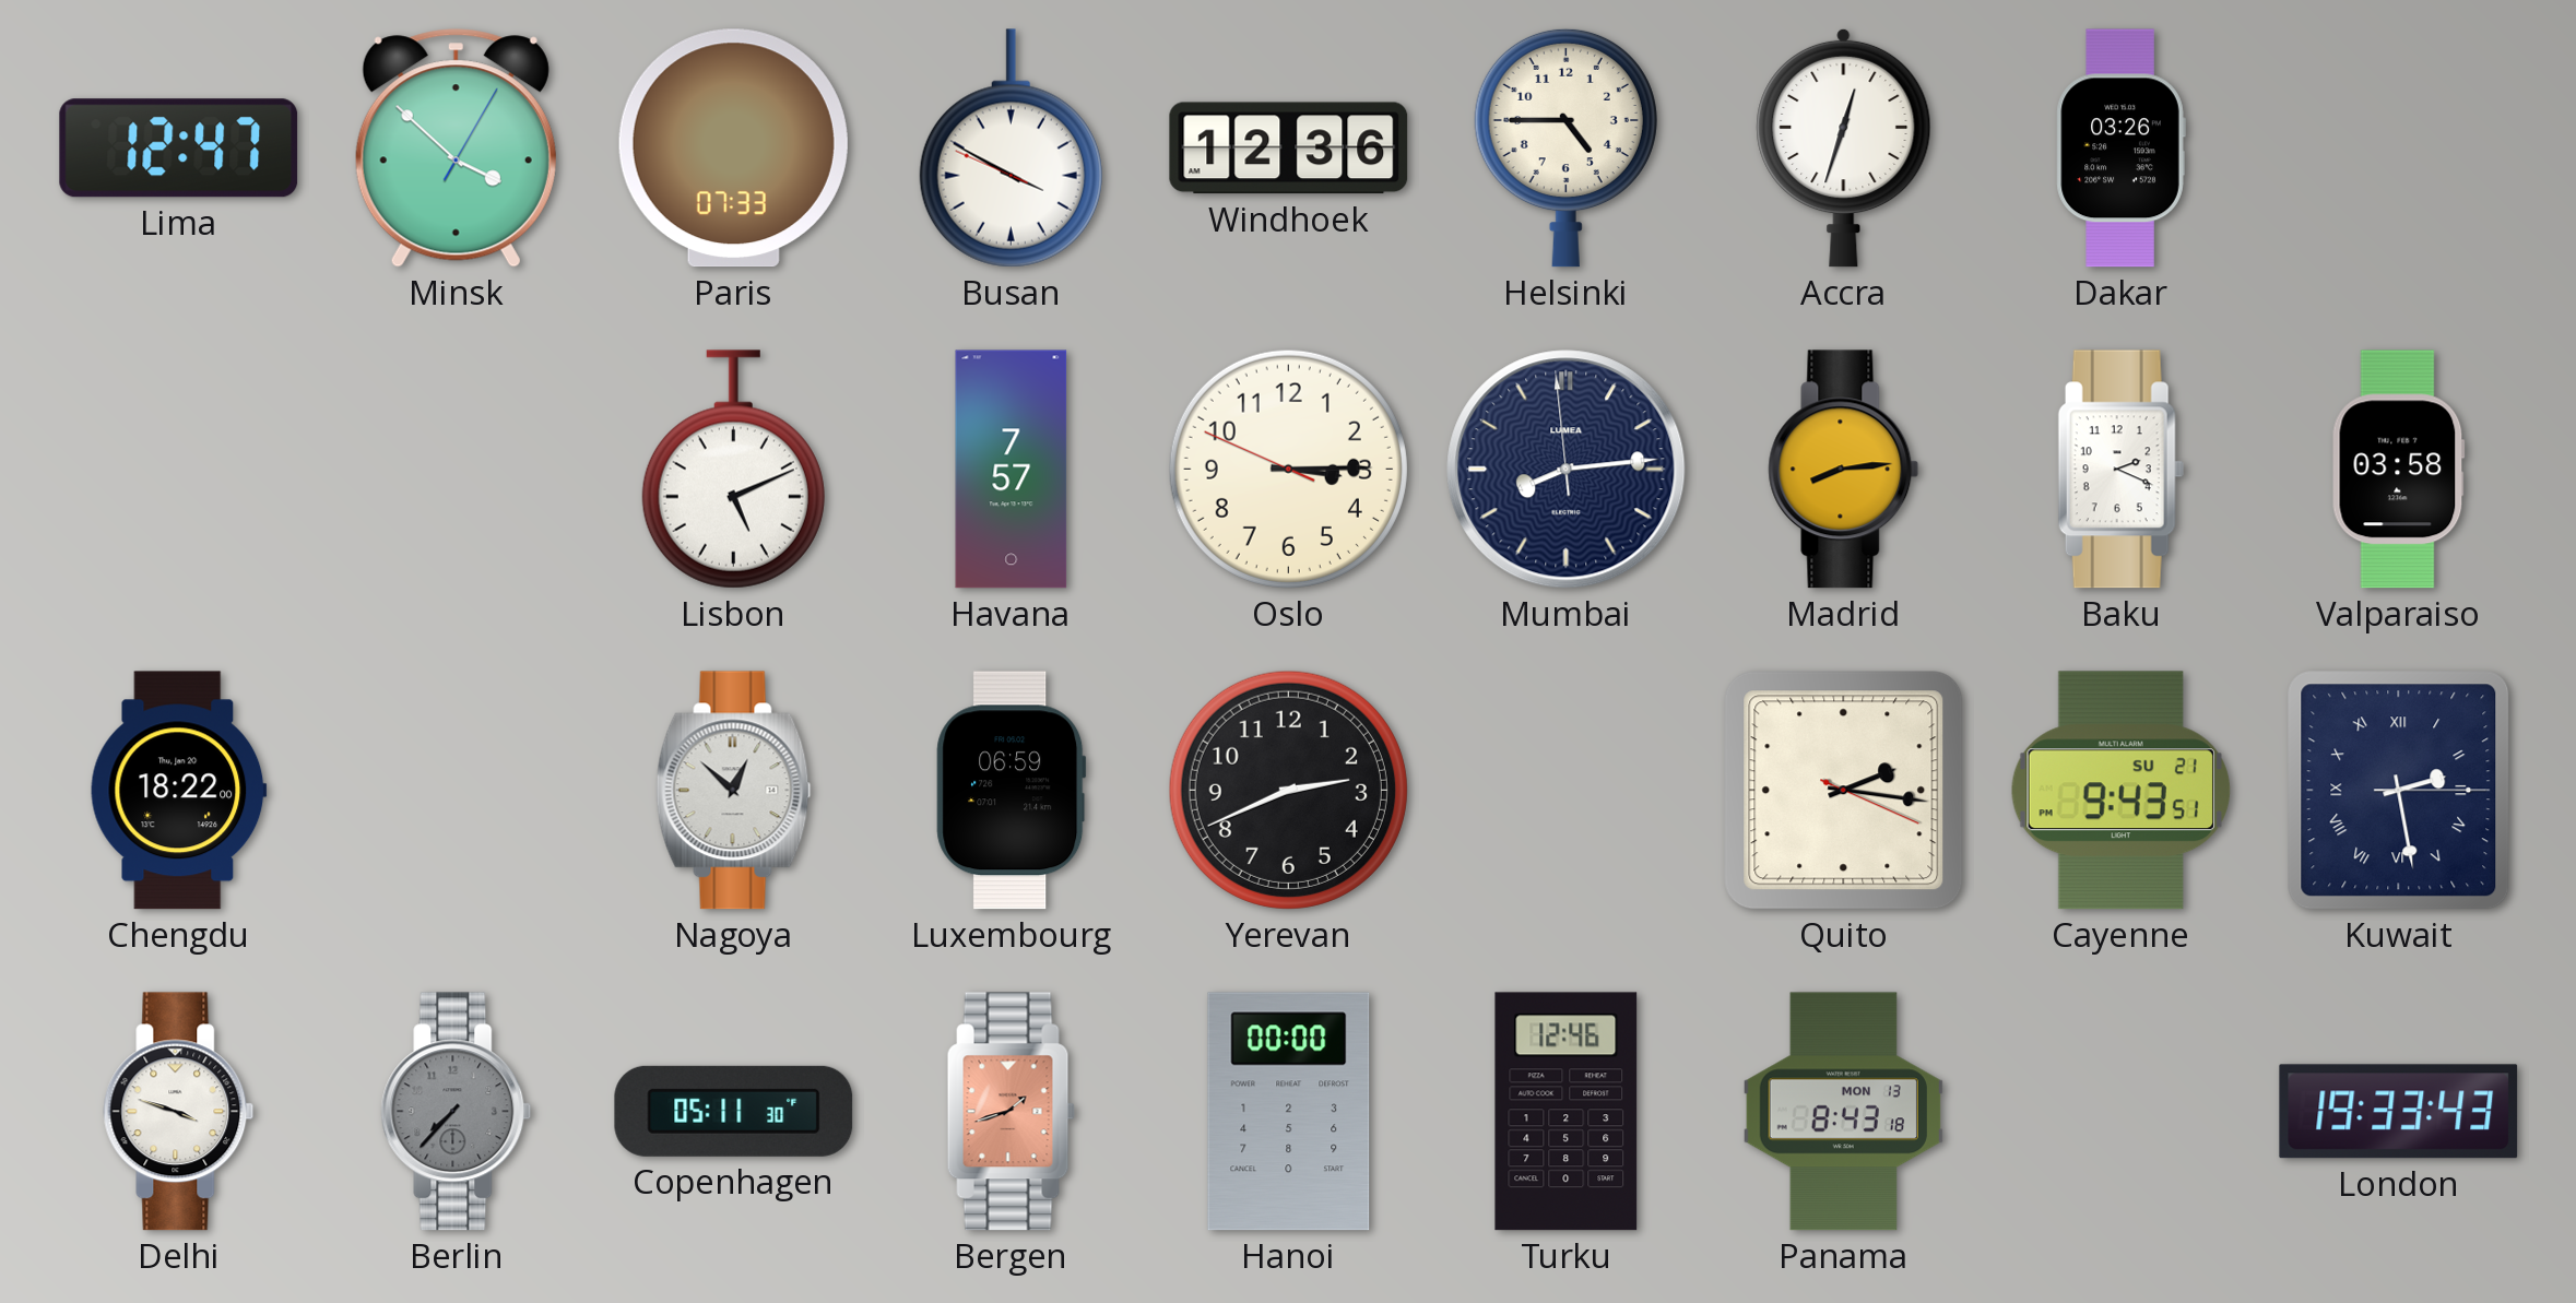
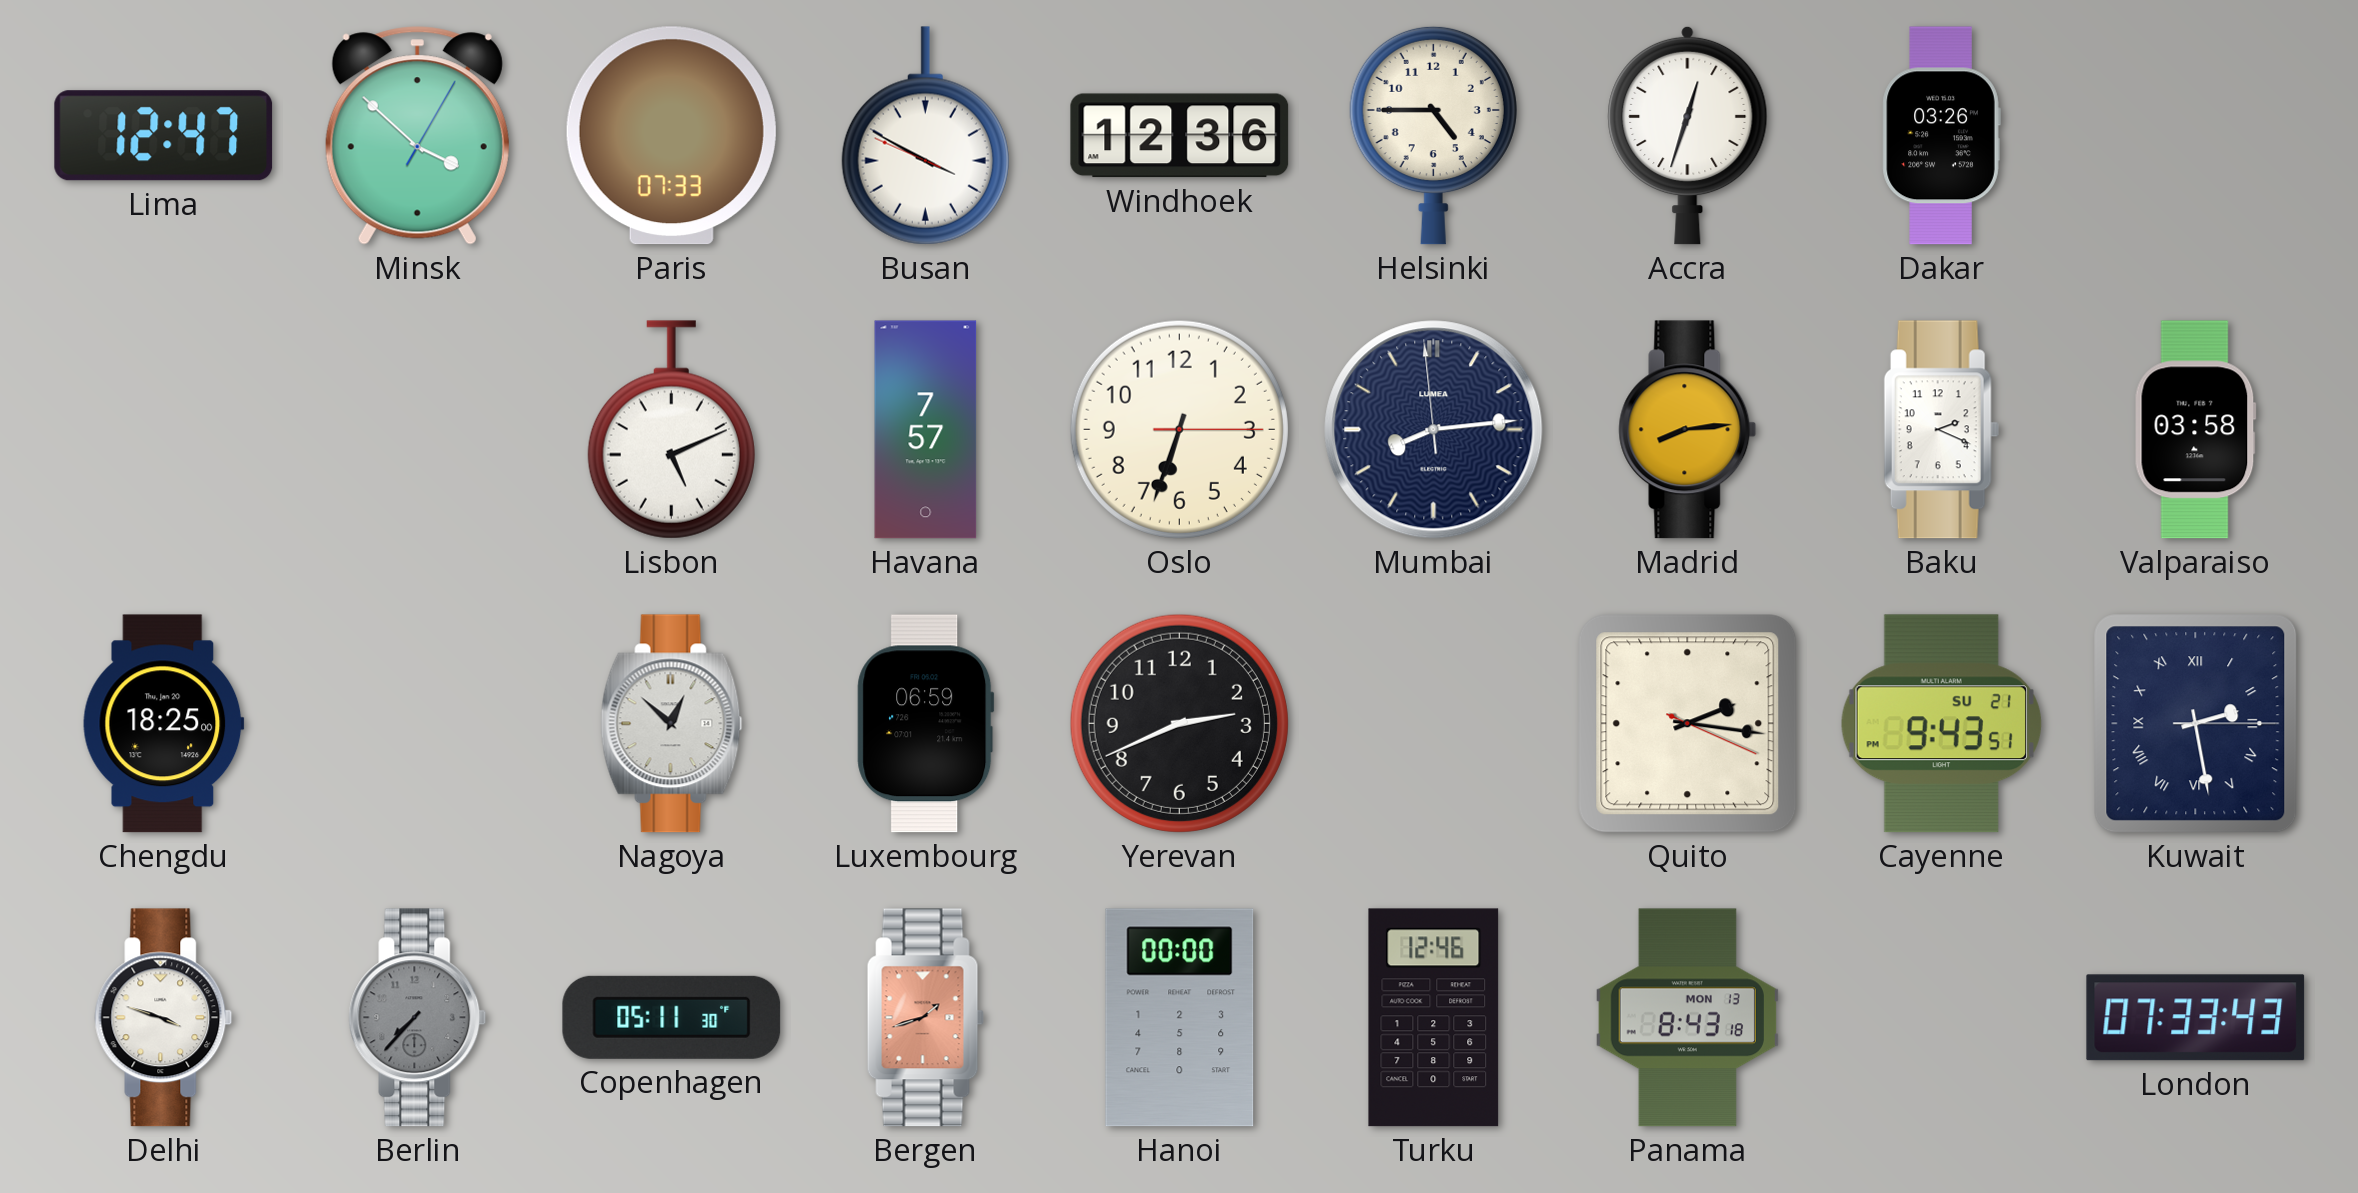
Oslo: 3:14 -> 6:33
Chengdu: 18:22 -> 18:25
London: 19:33 -> 07:33
